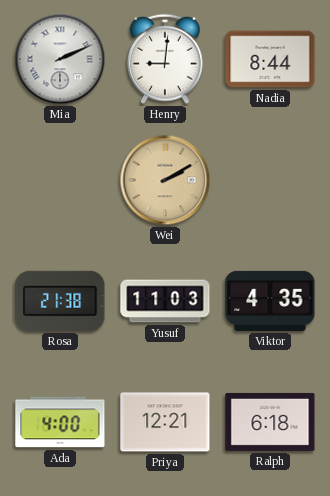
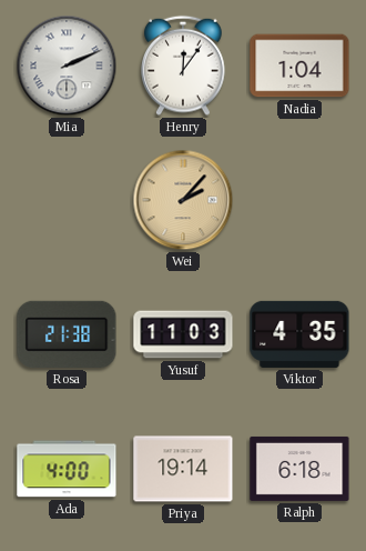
Henry: 9:01 -> 12:06
Nadia: 8:44 -> 1:04
Wei: 2:10 -> 2:07
Priya: 12:21 -> 19:14
